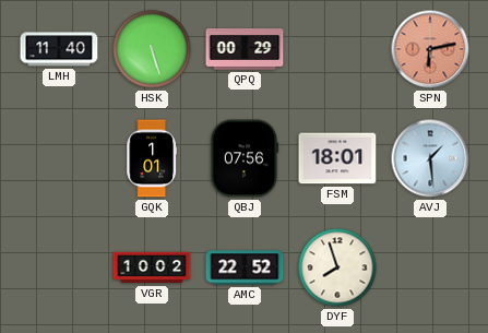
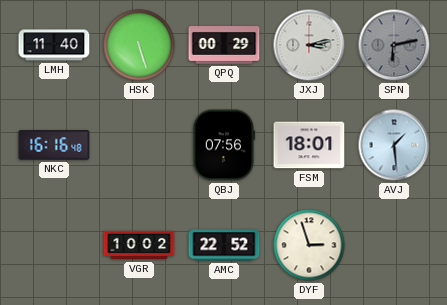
JXJ: none -> 3:13
SPN dial: salmon -> grey
NKC: none -> 16:16
GQK: 1:01 -> none
DYF: 7:57 -> 2:57
